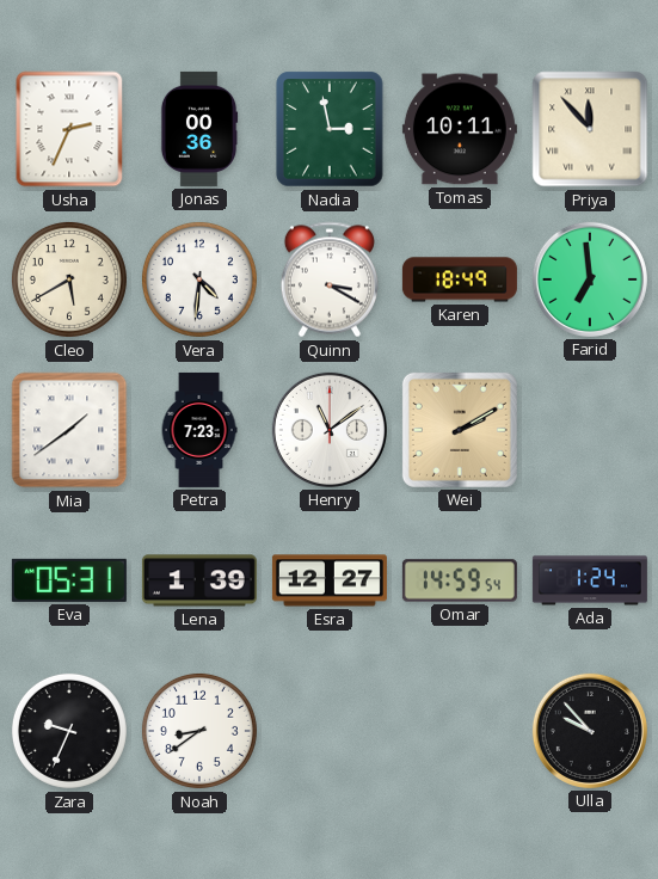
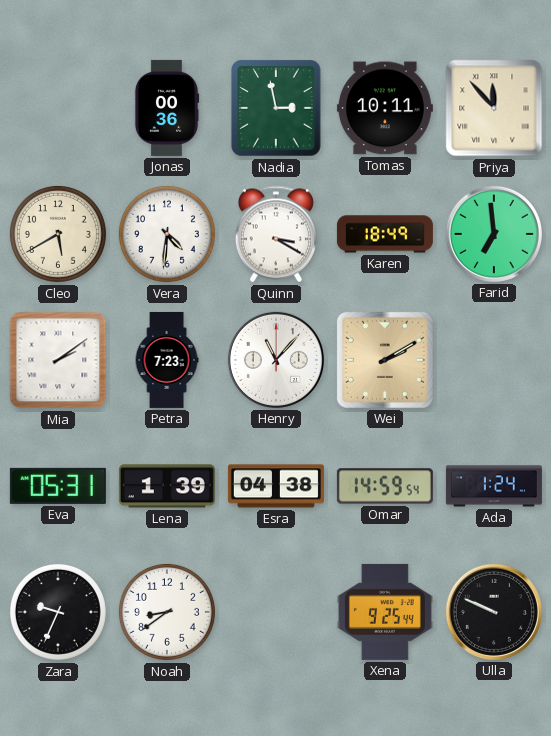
Usha: 2:34 -> none
Mia: 1:39 -> 2:09
Henry: 11:09 -> 11:07
Esra: 12:27 -> 04:38
Xena: none -> 9:25
Ulla: 9:53 -> 9:49
